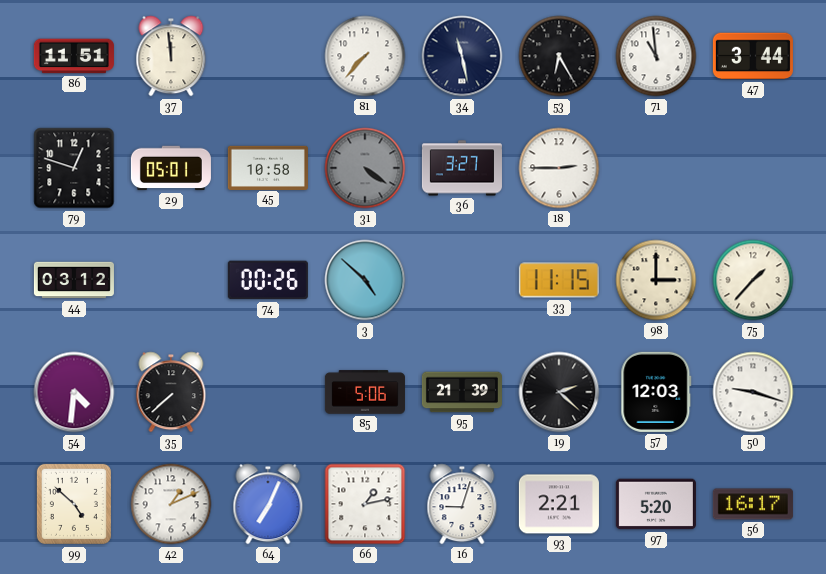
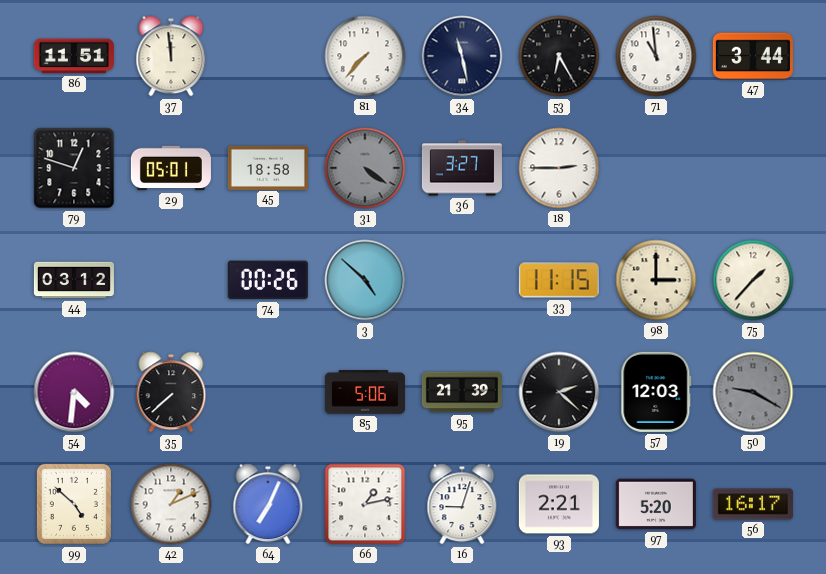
45: 10:58 -> 18:58
50: 9:18 -> 9:20
50 dial: white -> grey
